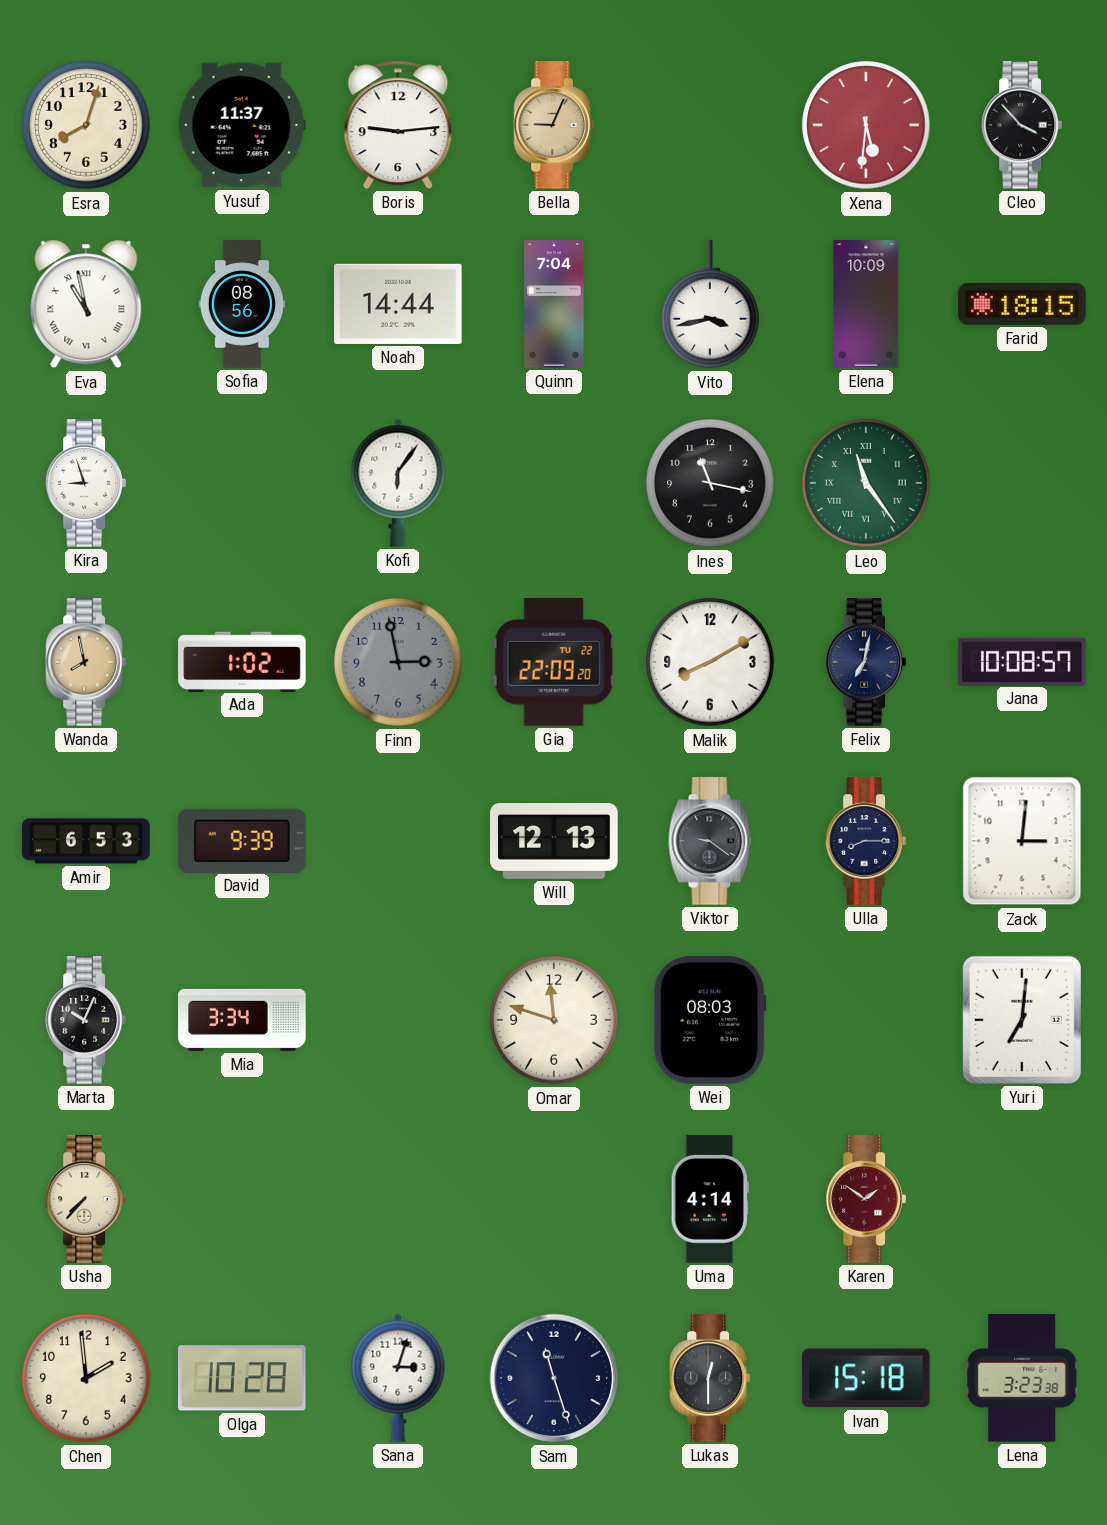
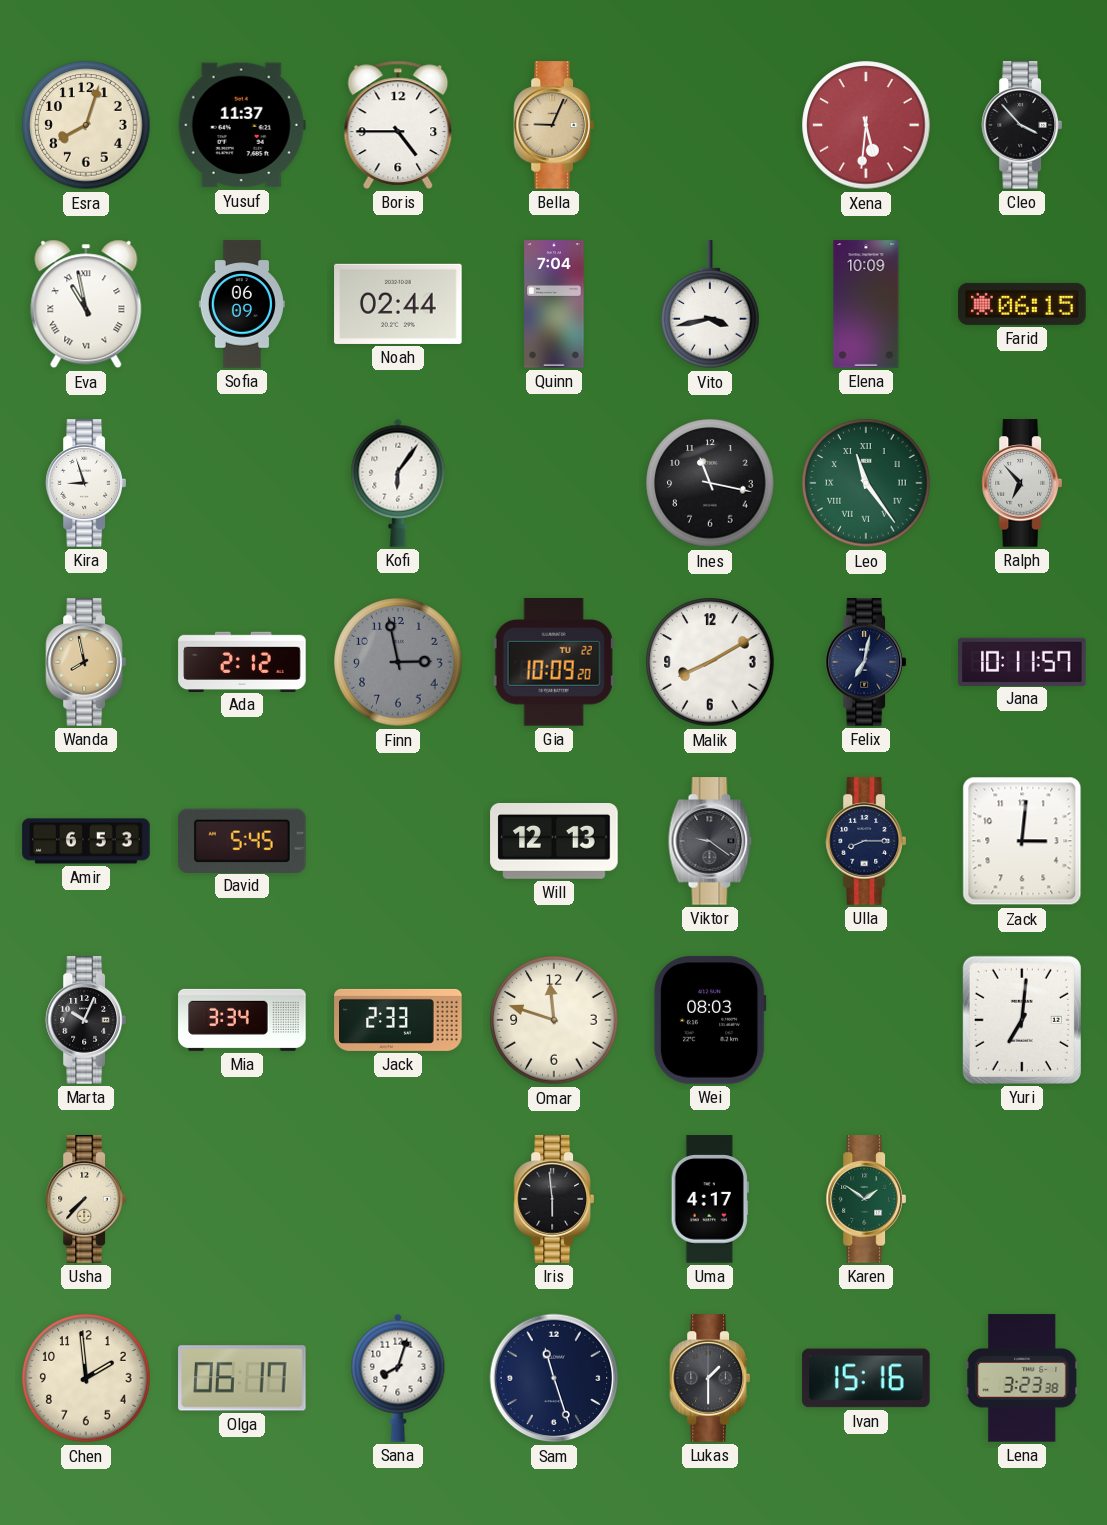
Boris: 9:14 -> 4:45
Sofia: 08:56 -> 06:09
Noah: 14:44 -> 02:44
Farid: 18:15 -> 06:15
Ralph: none -> 6:53
Ada: 1:02 -> 2:12
Gia: 22:09 -> 10:09
Jana: 10:08 -> 10:11
David: 9:39 -> 5:45
Jack: none -> 2:33
Iris: none -> 5:59
Uma: 4:14 -> 4:17
Karen dial: burgundy -> green
Olga: 10:28 -> 06:17
Sana: 3:03 -> 8:03
Lukas: 12:30 -> 1:30
Ivan: 15:18 -> 15:16
